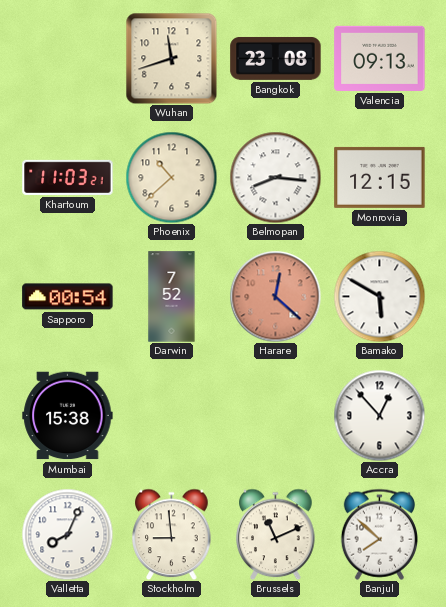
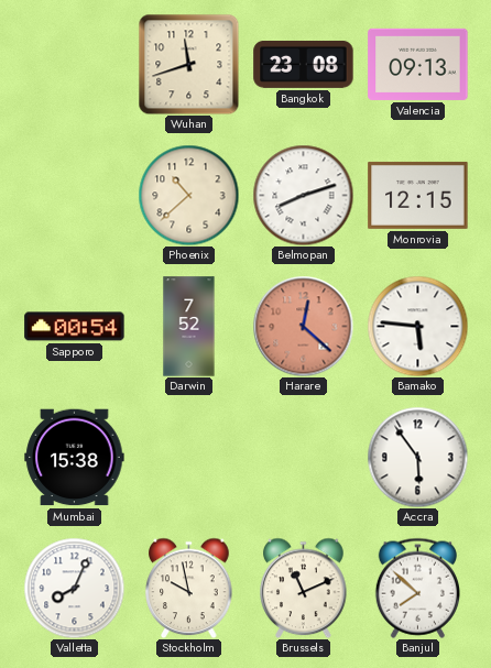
Khartoum: 11:03 -> none
Belmopan: 8:16 -> 8:12
Bamako: 5:50 -> 5:46
Accra: 12:53 -> 5:54
Stockholm: 8:59 -> 9:58
